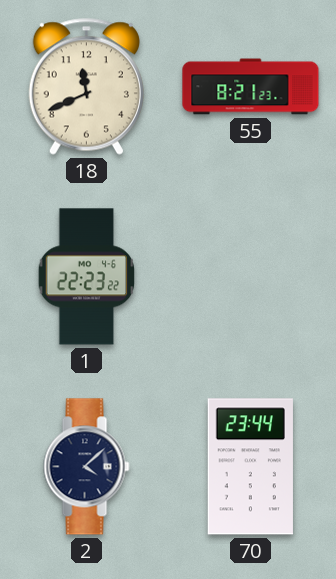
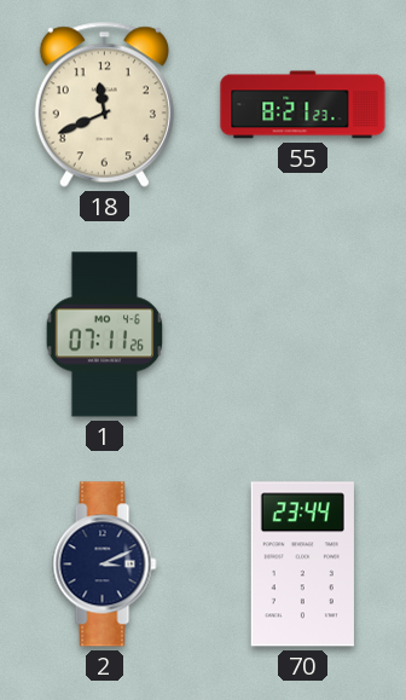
1: 22:23 -> 07:11
2: 4:08 -> 3:11
